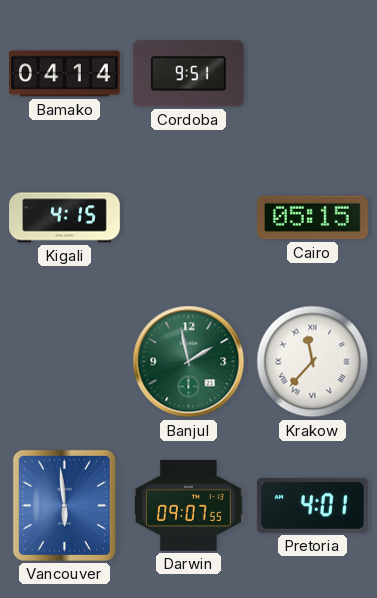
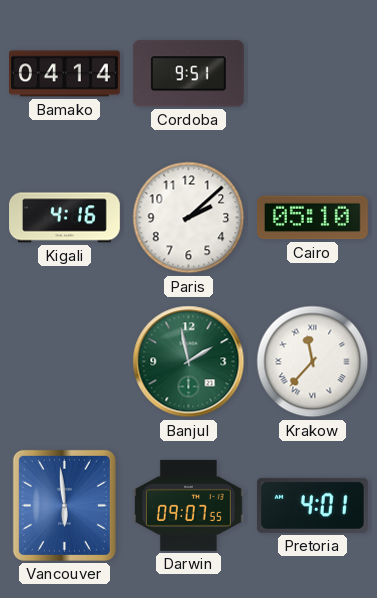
Kigali: 4:15 -> 4:16
Paris: none -> 2:08
Cairo: 05:15 -> 05:10
